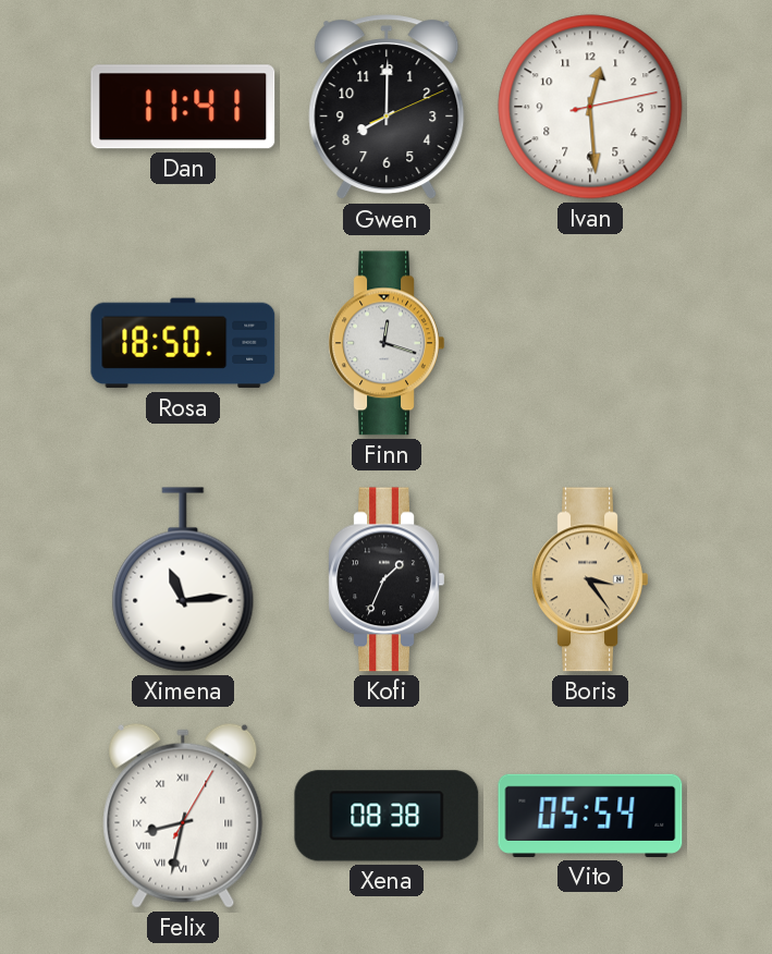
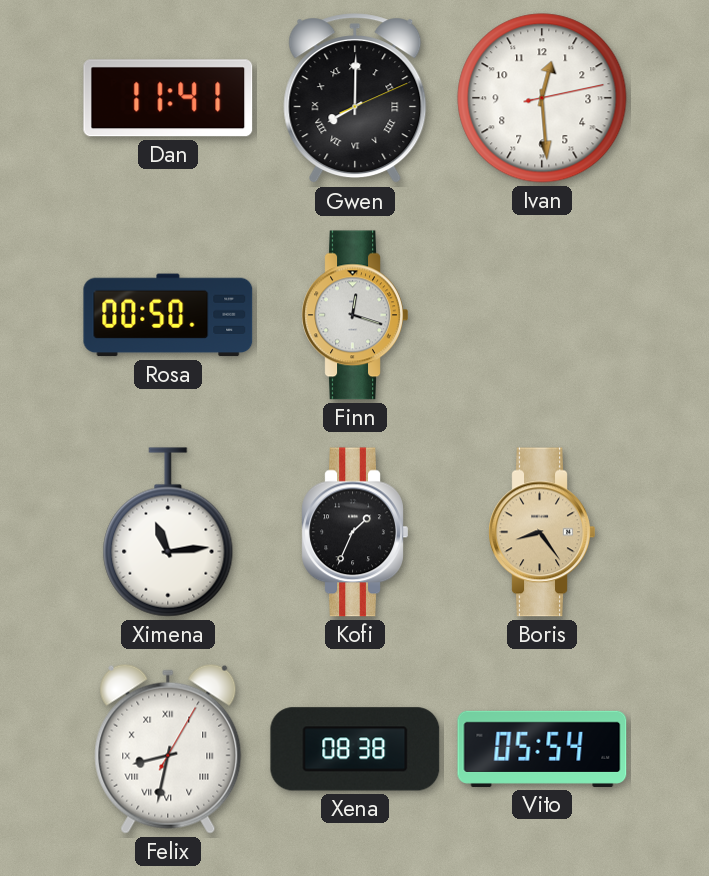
Gwen numerals: Arabic -> Roman
Rosa: 18:50 -> 00:50
Boris: 3:24 -> 8:24
